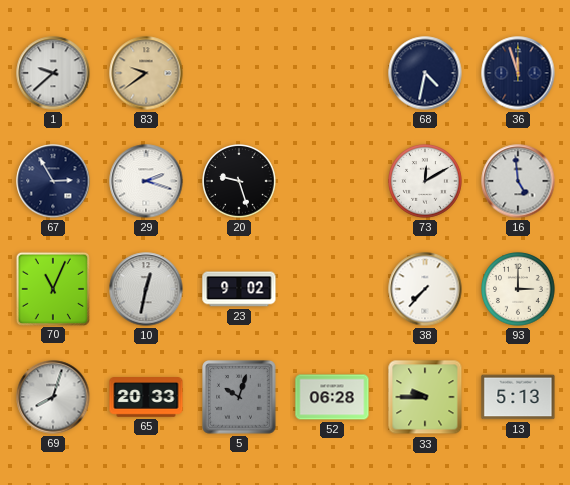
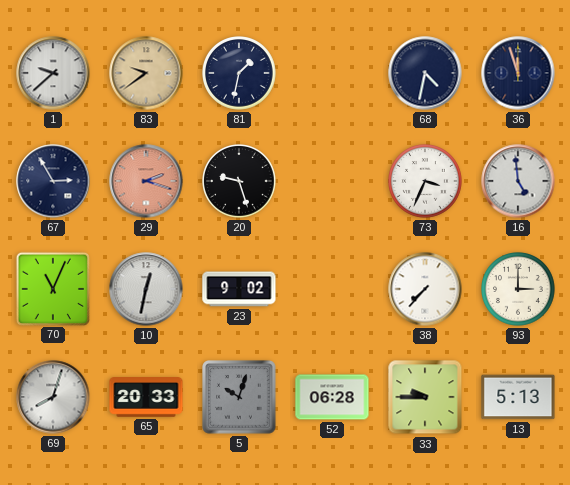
81: none -> 1:32
29 dial: white -> salmon
73: 12:10 -> 3:34
